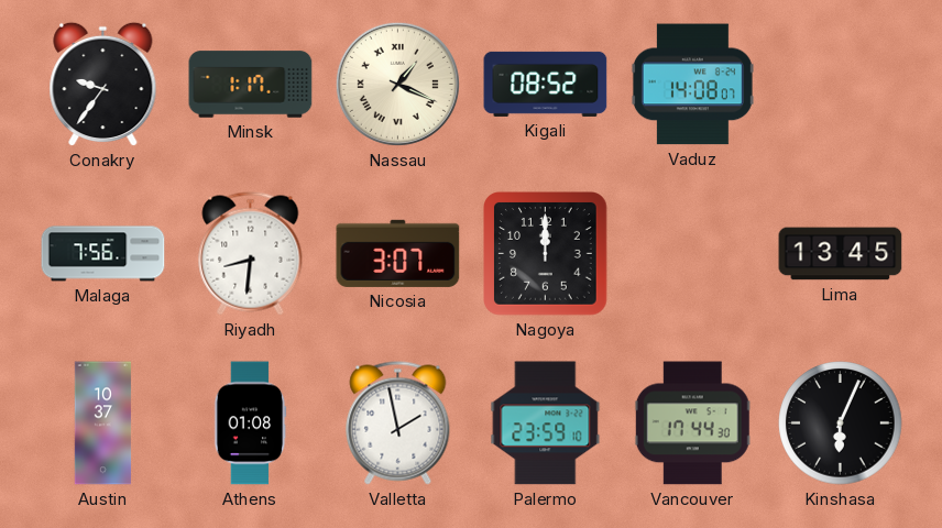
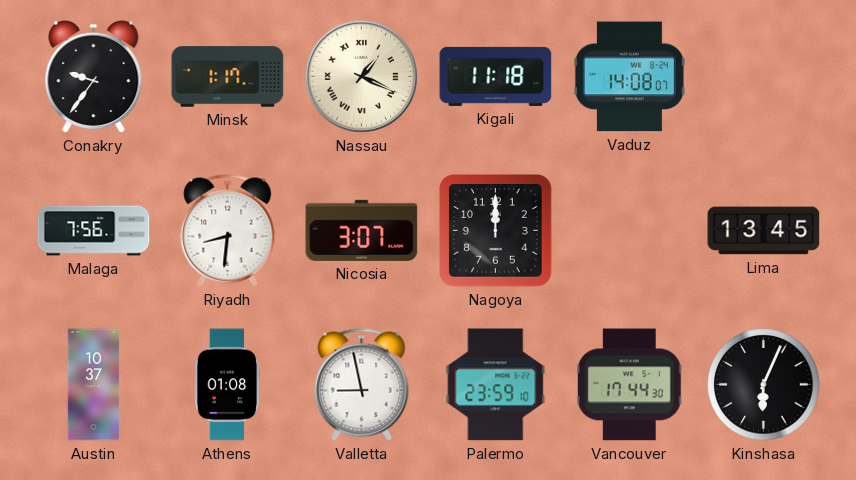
Kigali: 08:52 -> 11:18
Valletta: 1:58 -> 8:58
